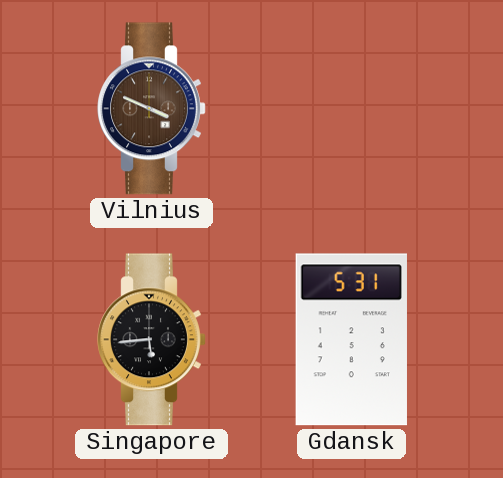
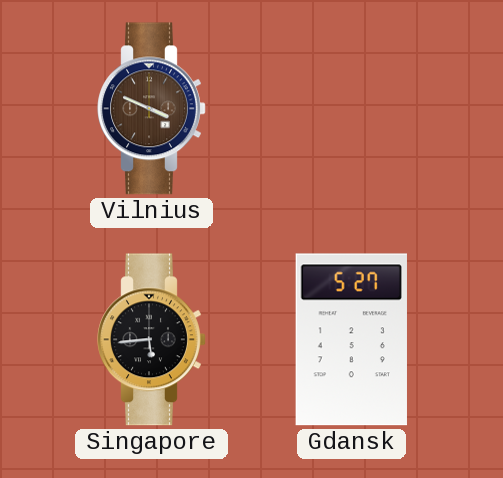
Gdansk: 5:31 -> 5:27
